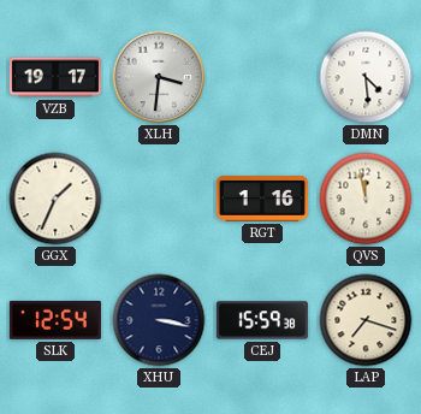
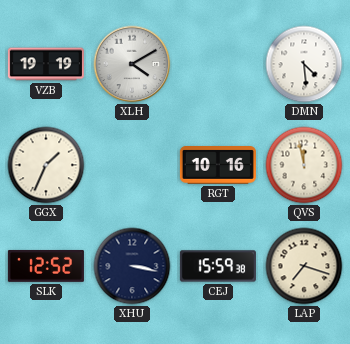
VZB: 19:17 -> 19:19
XLH: 3:31 -> 4:10
RGT: 1:16 -> 10:16
SLK: 12:54 -> 12:52
